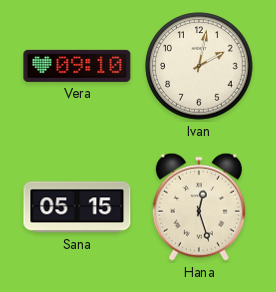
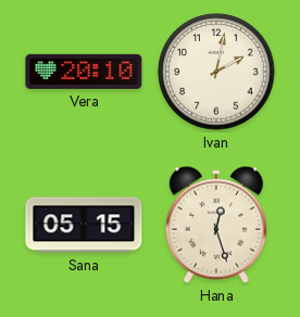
Vera: 09:10 -> 20:10
